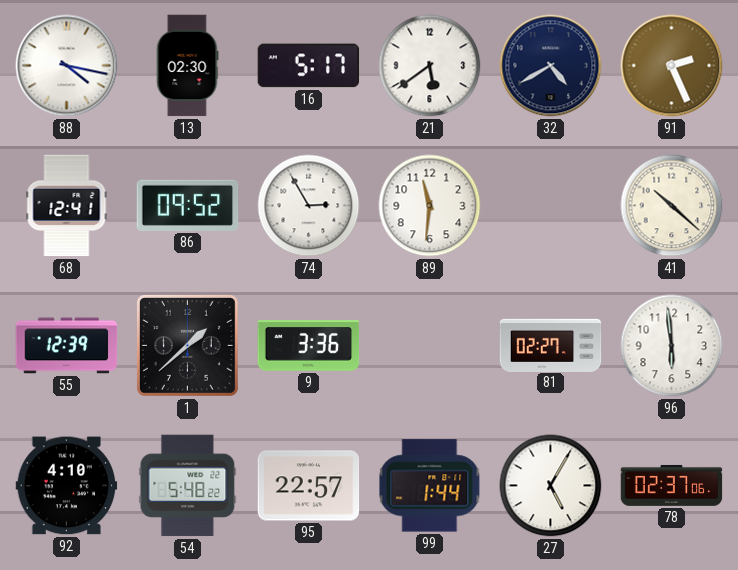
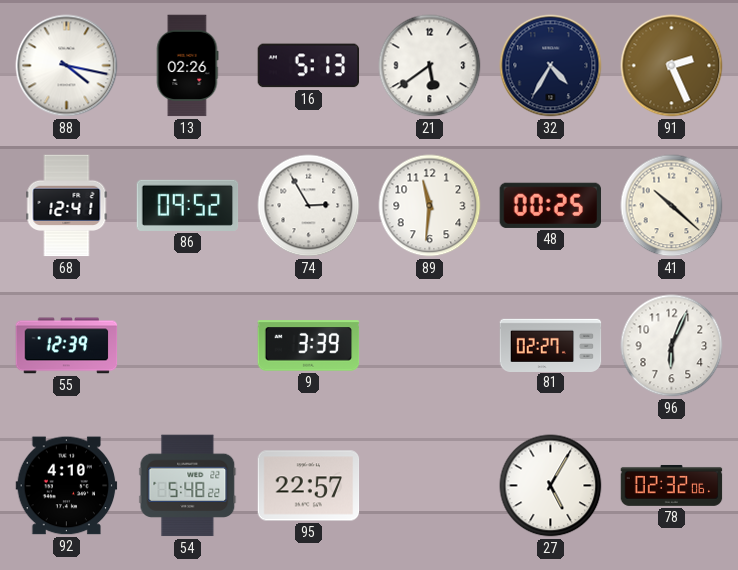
13: 02:30 -> 02:26
16: 5:17 -> 5:13
32: 4:40 -> 4:35
48: none -> 00:25
1: 1:38 -> none
9: 3:36 -> 3:39
96: 5:59 -> 6:04
99: 1:44 -> none
78: 02:37 -> 02:32
